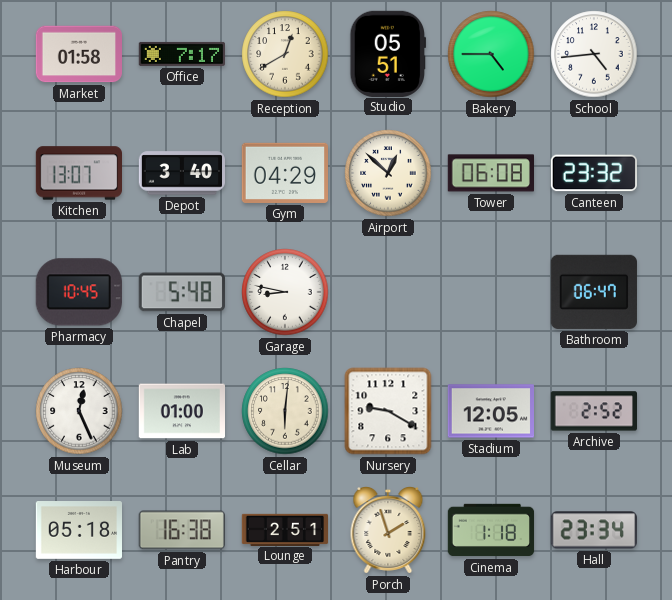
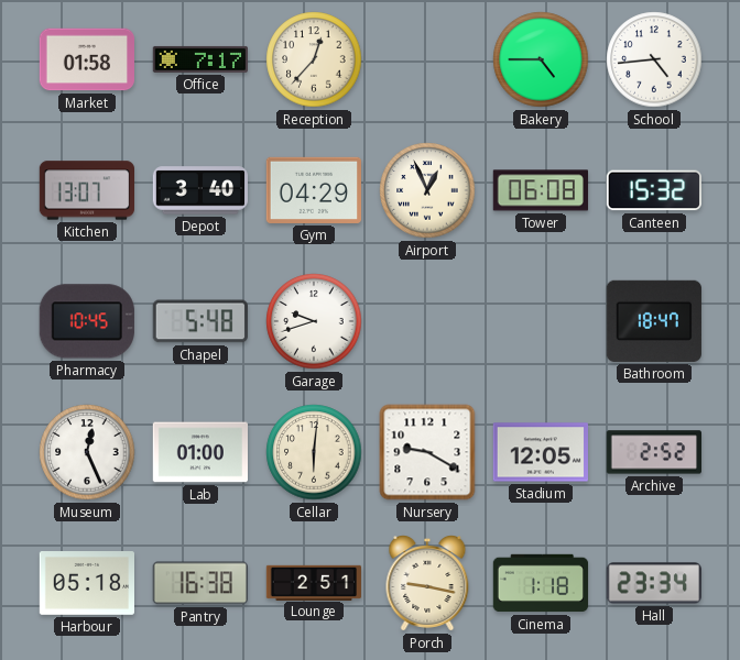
Reception: 12:40 -> 12:37
Studio: 05:51 -> none
Airport: 12:52 -> 12:56
Canteen: 23:32 -> 15:32
Garage: 8:47 -> 9:42
Bathroom: 06:47 -> 18:47
Porch: 1:57 -> 9:17
